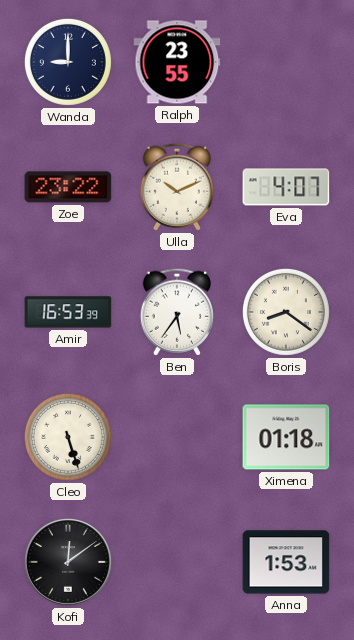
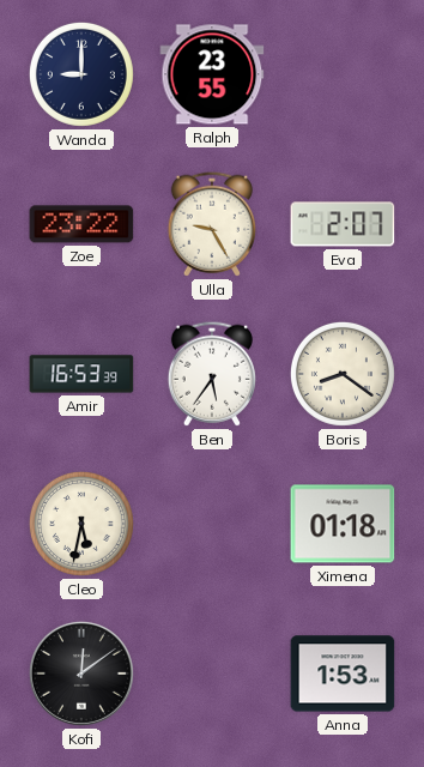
Ulla: 10:11 -> 9:25
Eva: 4:07 -> 2:07
Cleo: 5:27 -> 5:32
